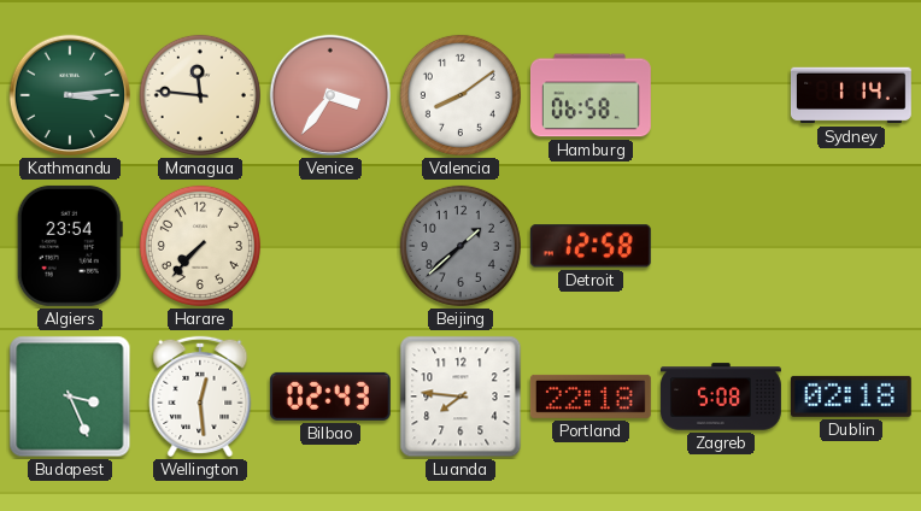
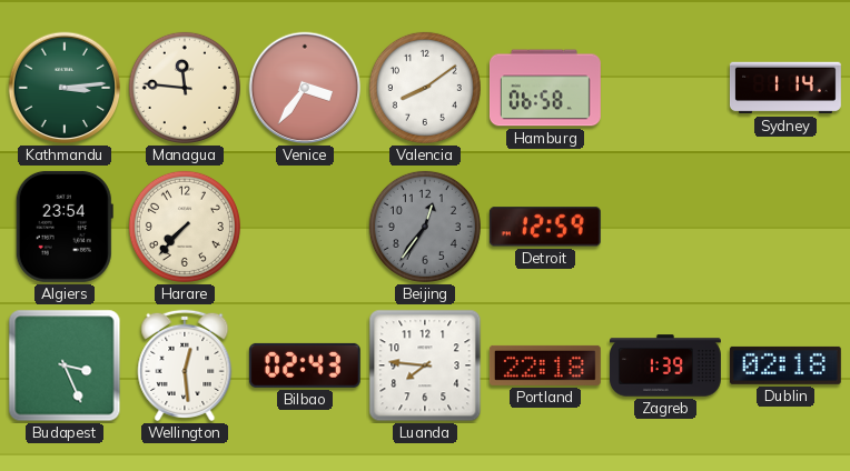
Beijing: 1:38 -> 12:36
Detroit: 12:58 -> 12:59
Zagreb: 5:08 -> 1:39
